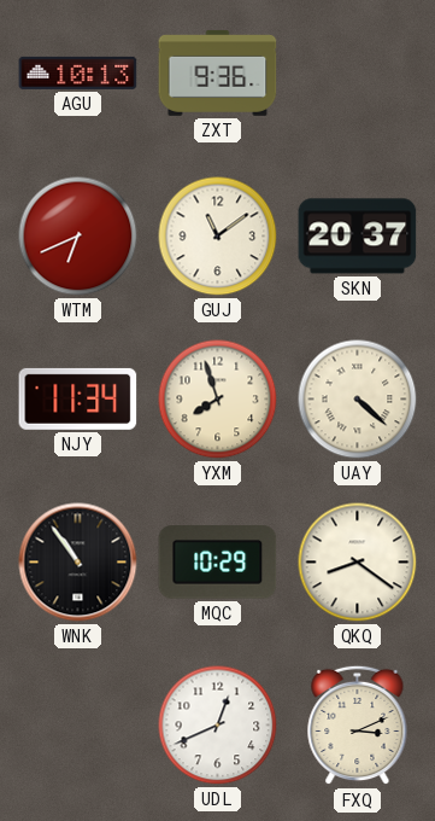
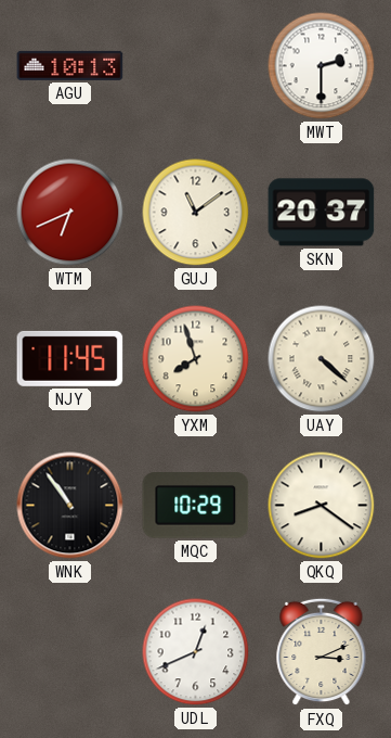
ZXT: 9:36 -> none
MWT: none -> 2:30
NJY: 11:34 -> 11:45
